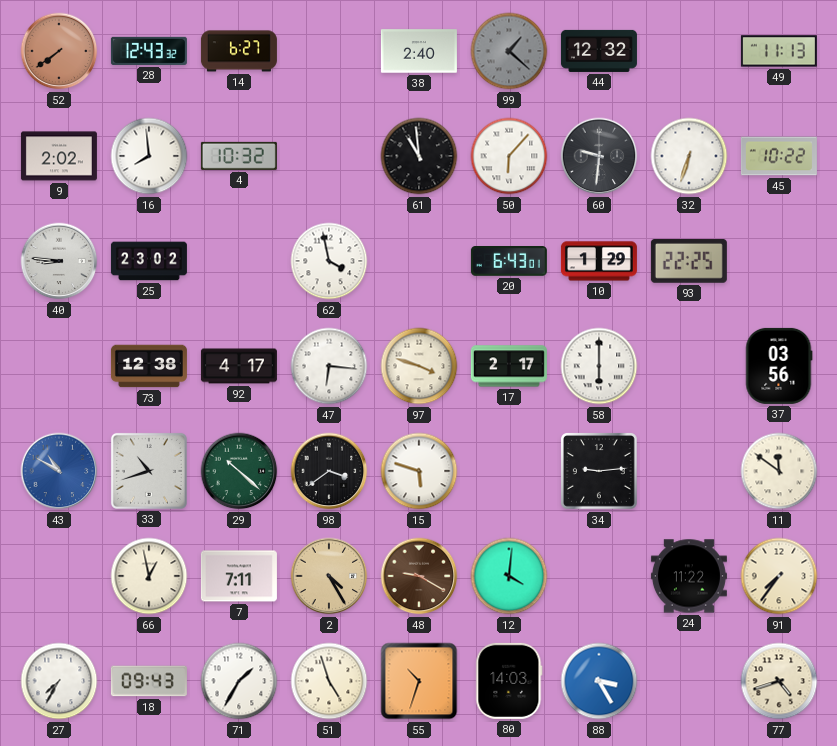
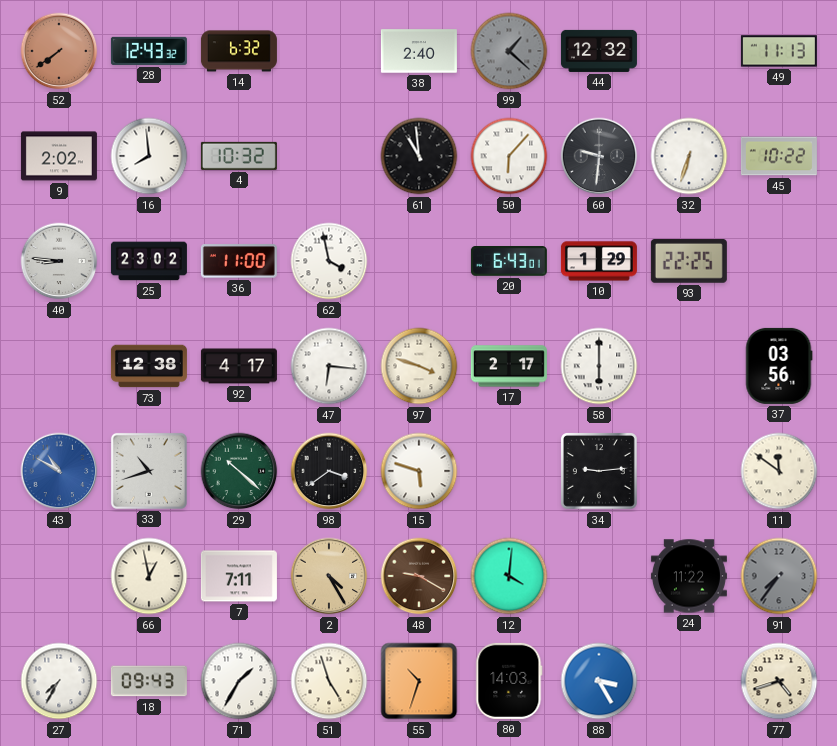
14: 6:27 -> 6:32
36: none -> 11:00
91 dial: cream -> grey
